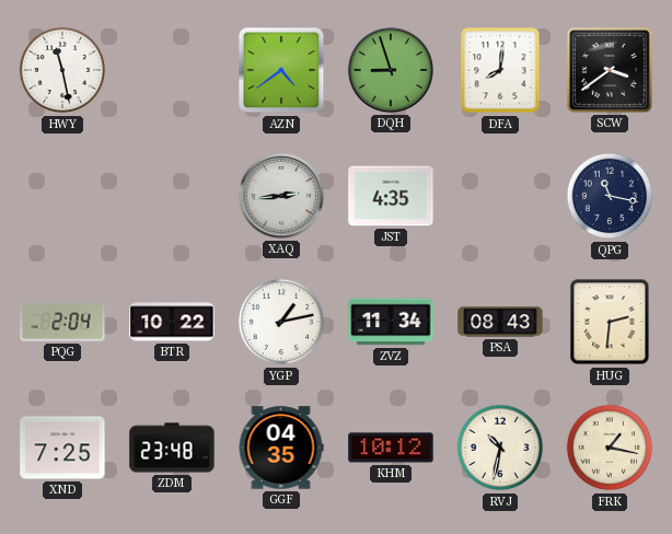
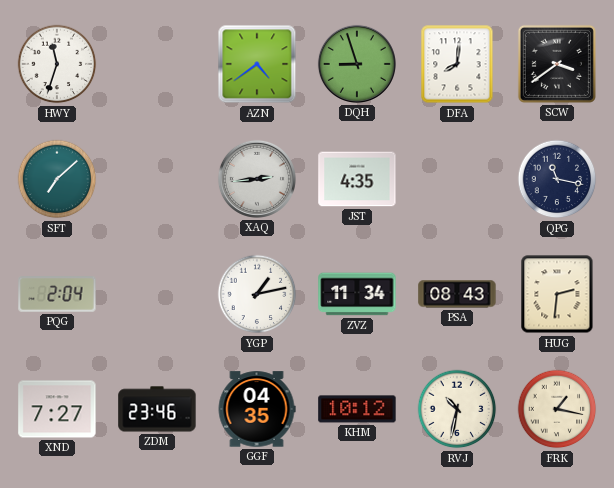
HWY: 11:28 -> 11:33
SFT: none -> 7:08
BTR: 10:22 -> none
XND: 7:25 -> 7:27
ZDM: 23:48 -> 23:46
